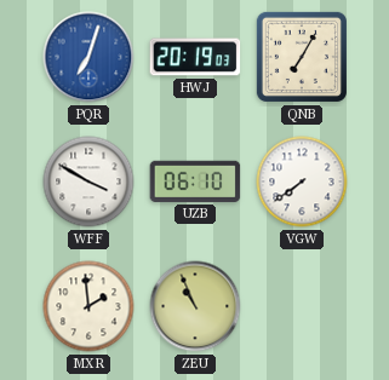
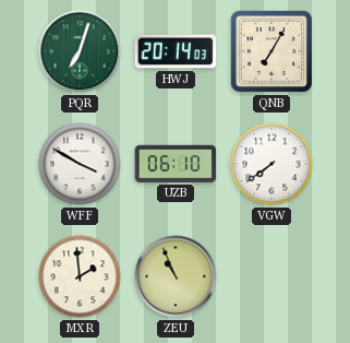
PQR dial: blue -> green
HWJ: 20:19 -> 20:14
